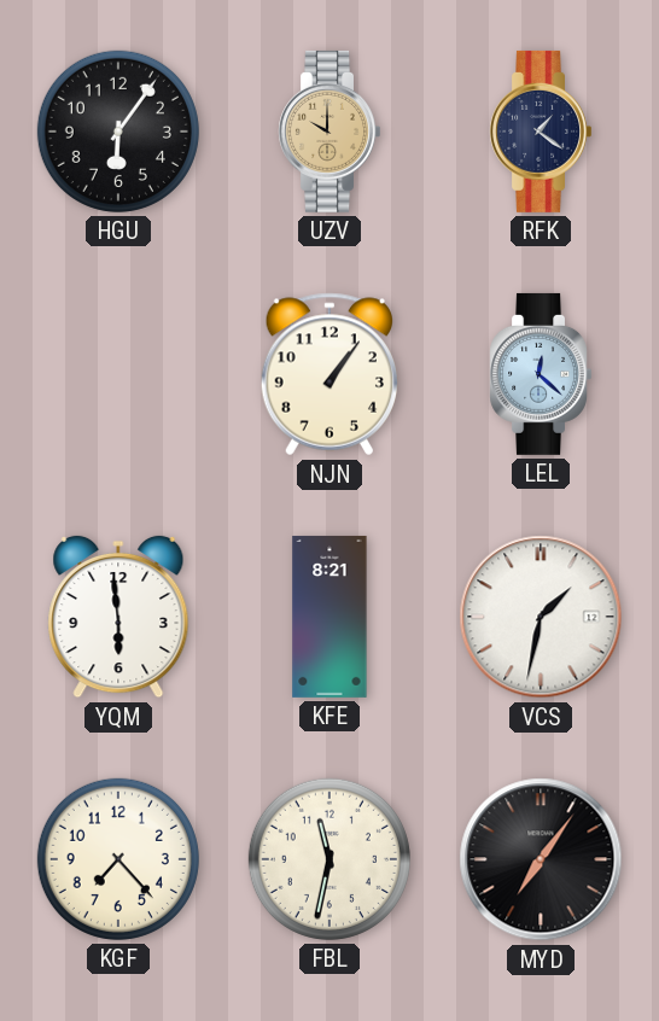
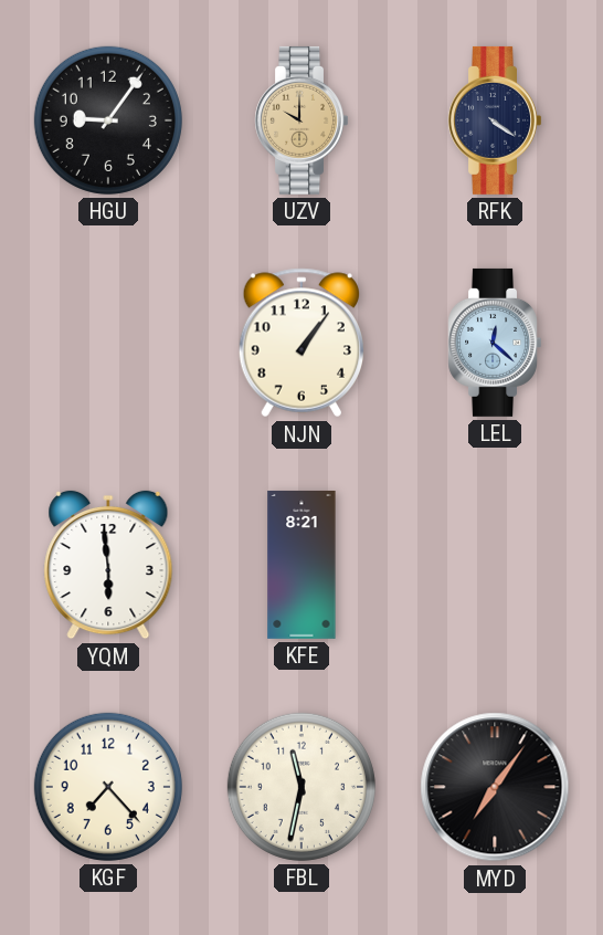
HGU: 6:06 -> 9:06
RFK: 1:21 -> 4:21
VCS: 1:32 -> none
